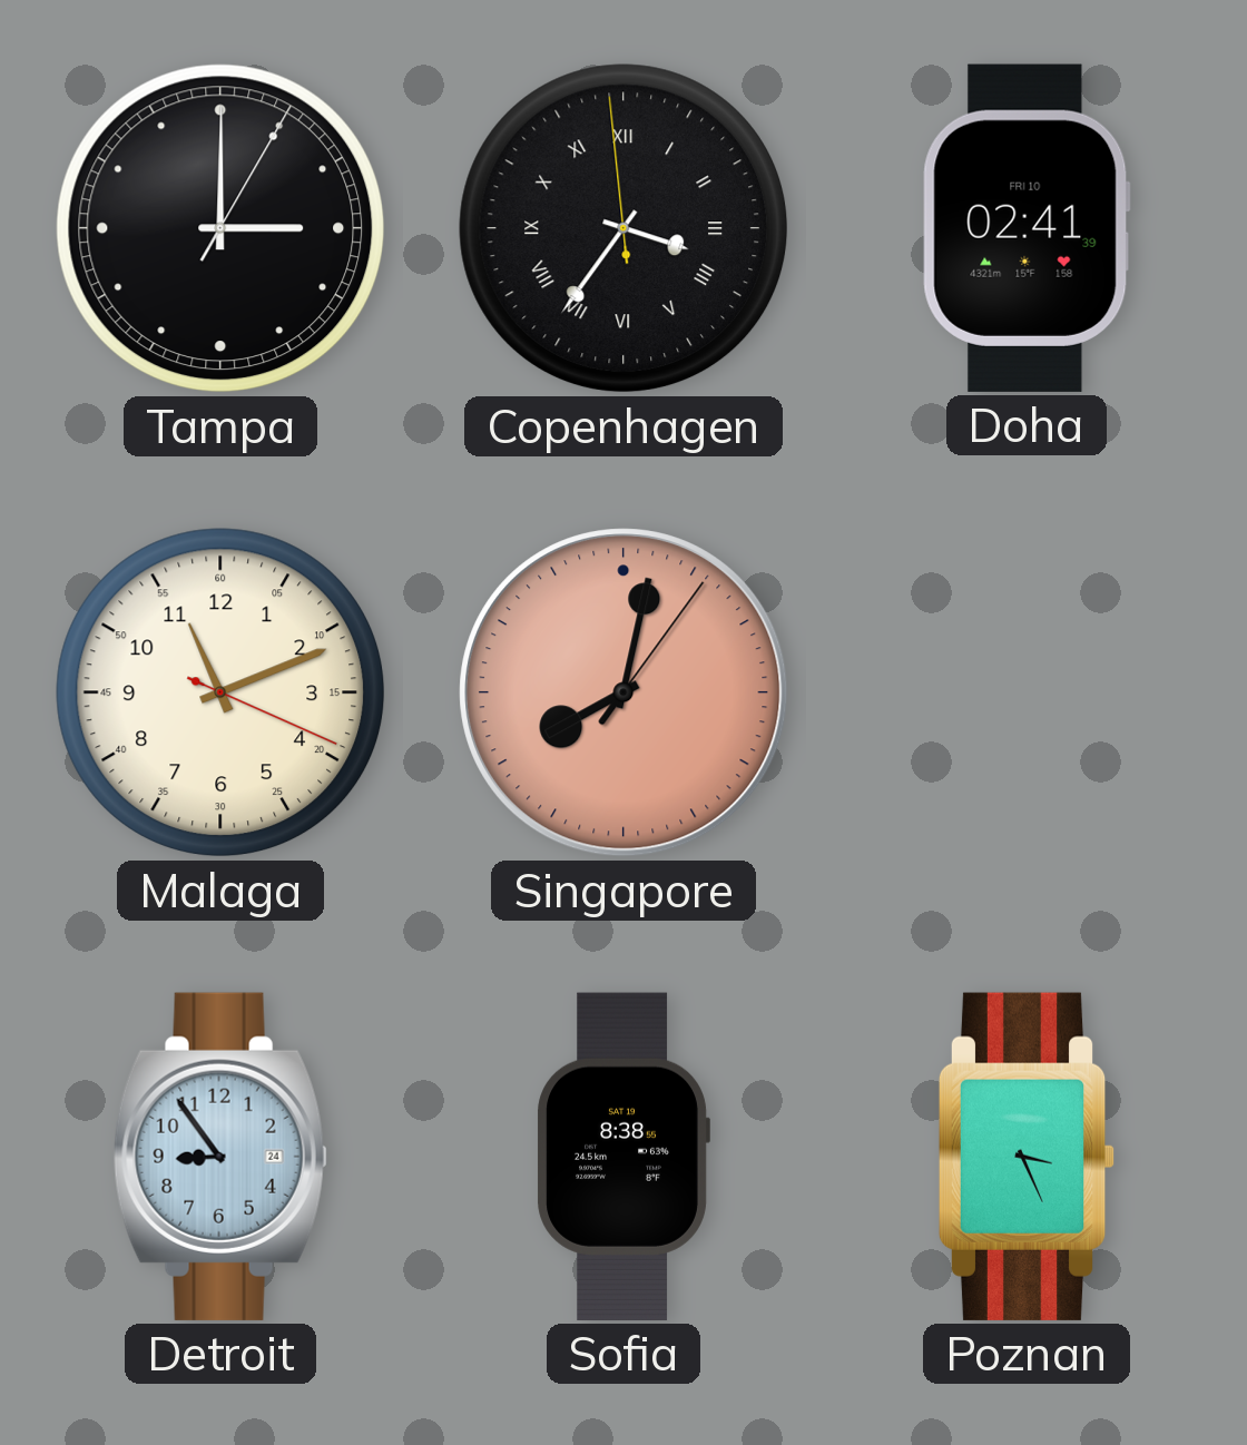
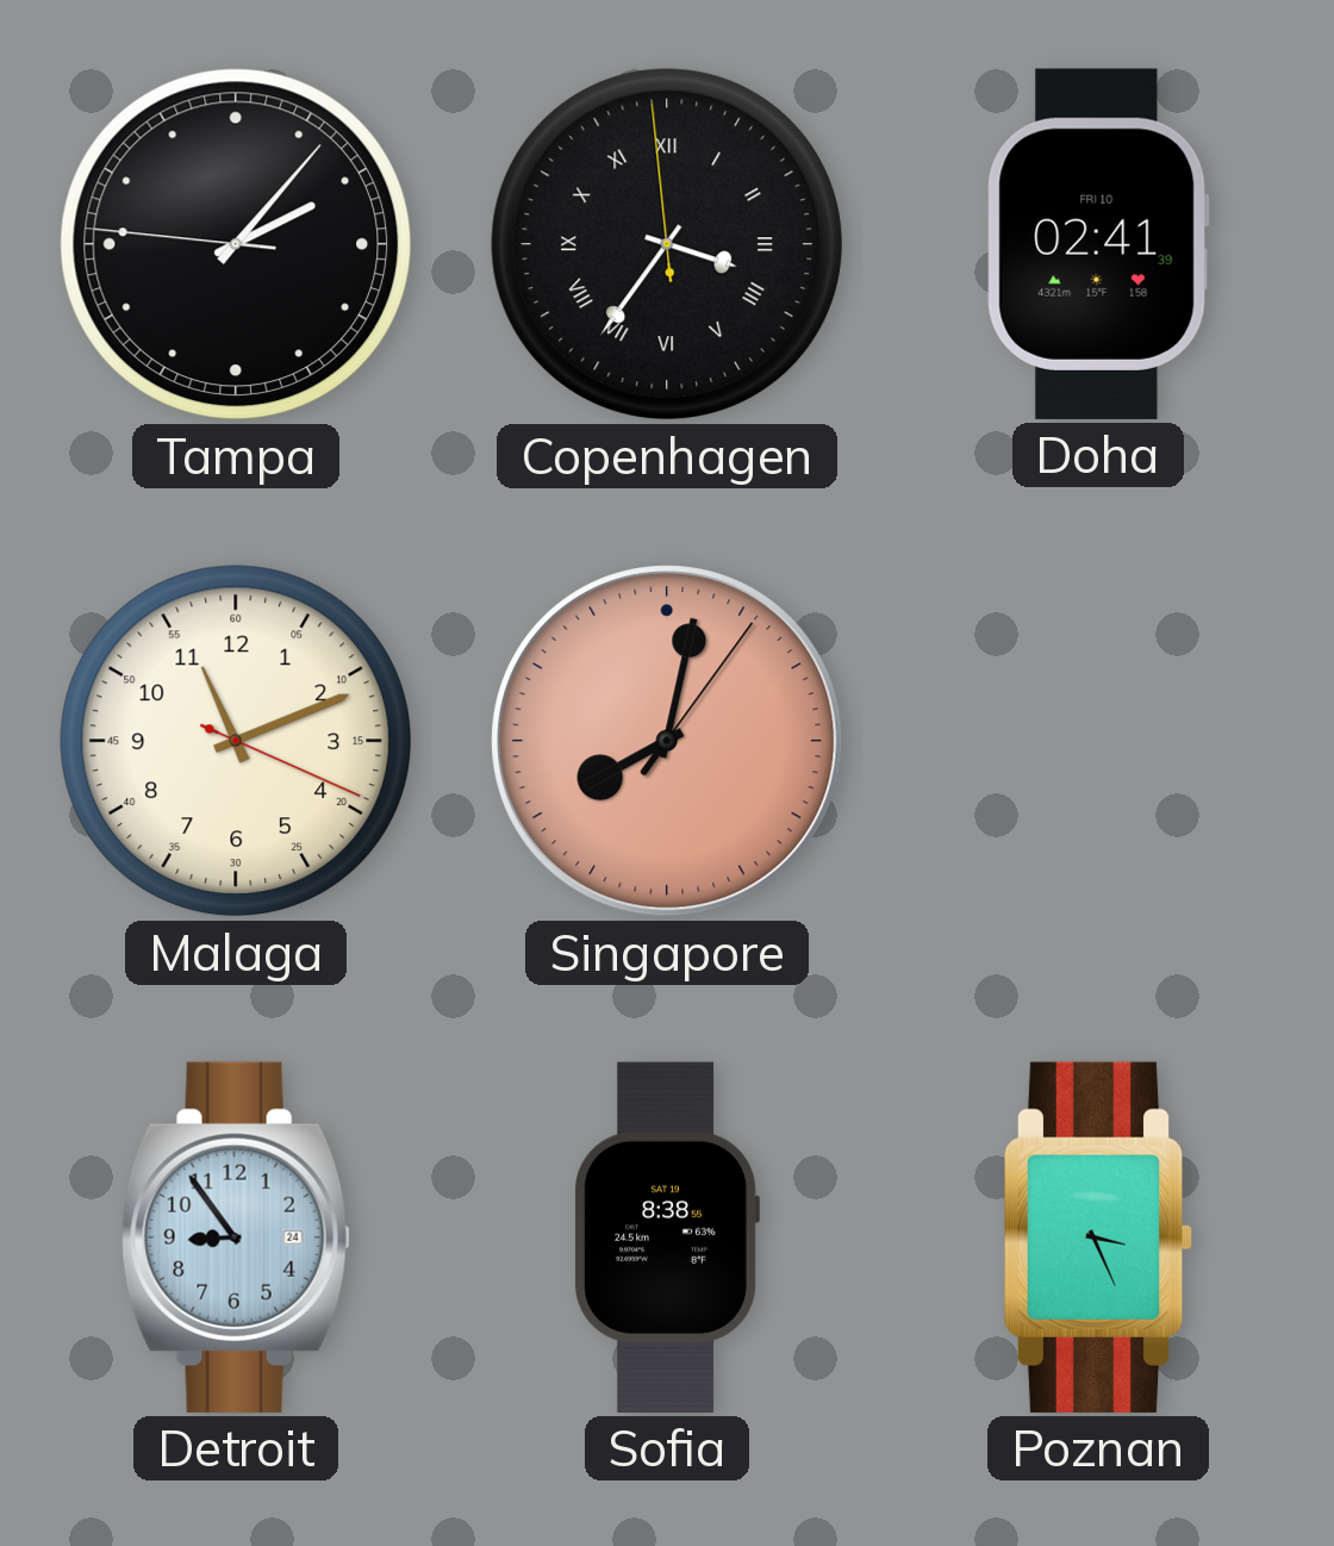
Tampa: 3:00 -> 2:06
